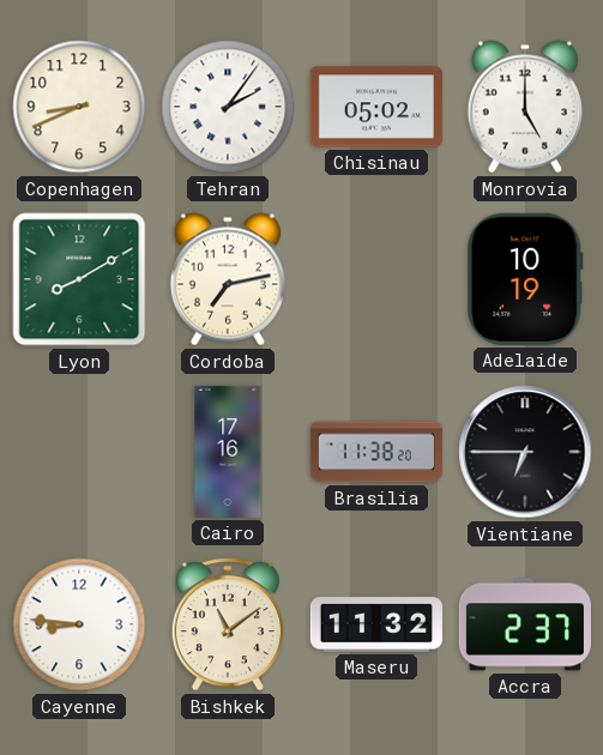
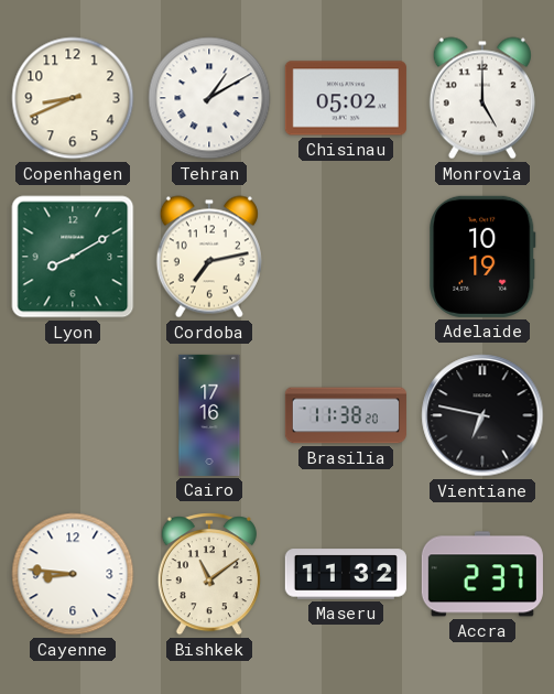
Tehran: 2:06 -> 1:10
Vientiane: 6:45 -> 6:47
